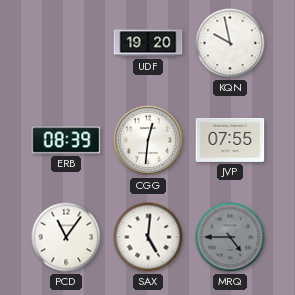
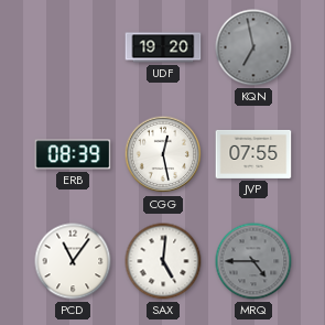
KQN: 9:58 -> 6:58
KQN dial: white -> grey
CGG: 12:31 -> 12:28
